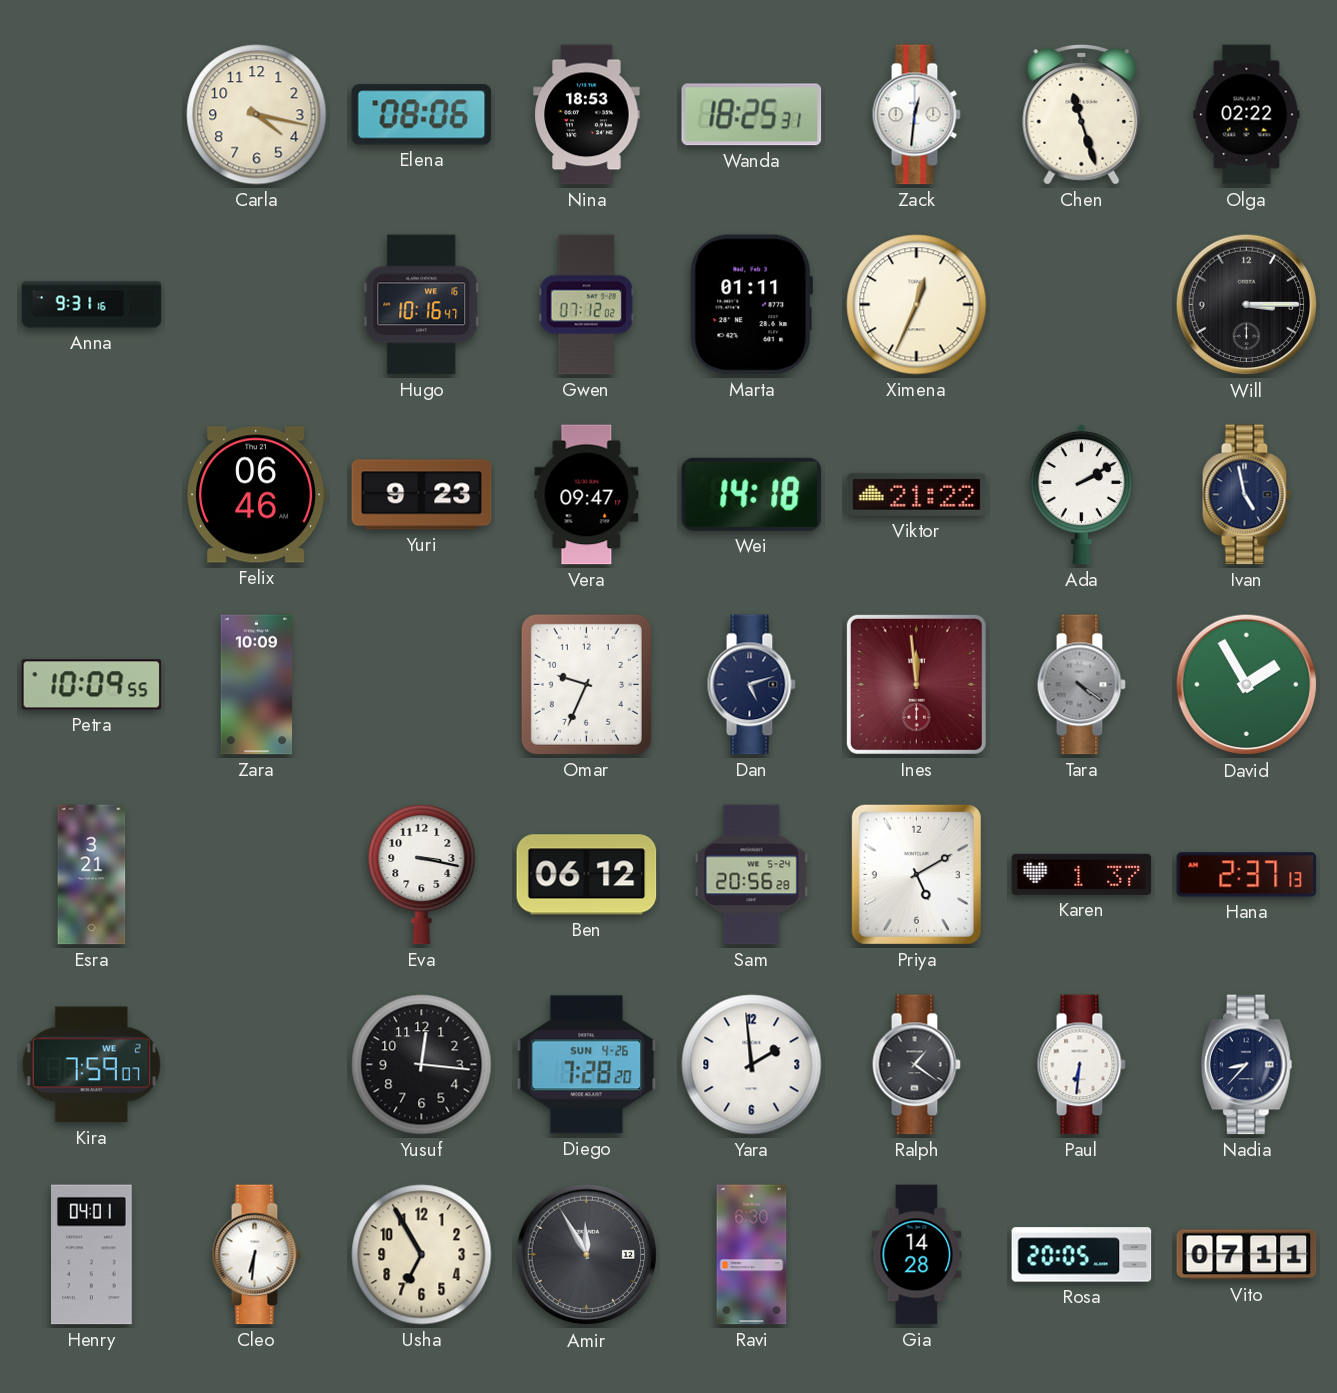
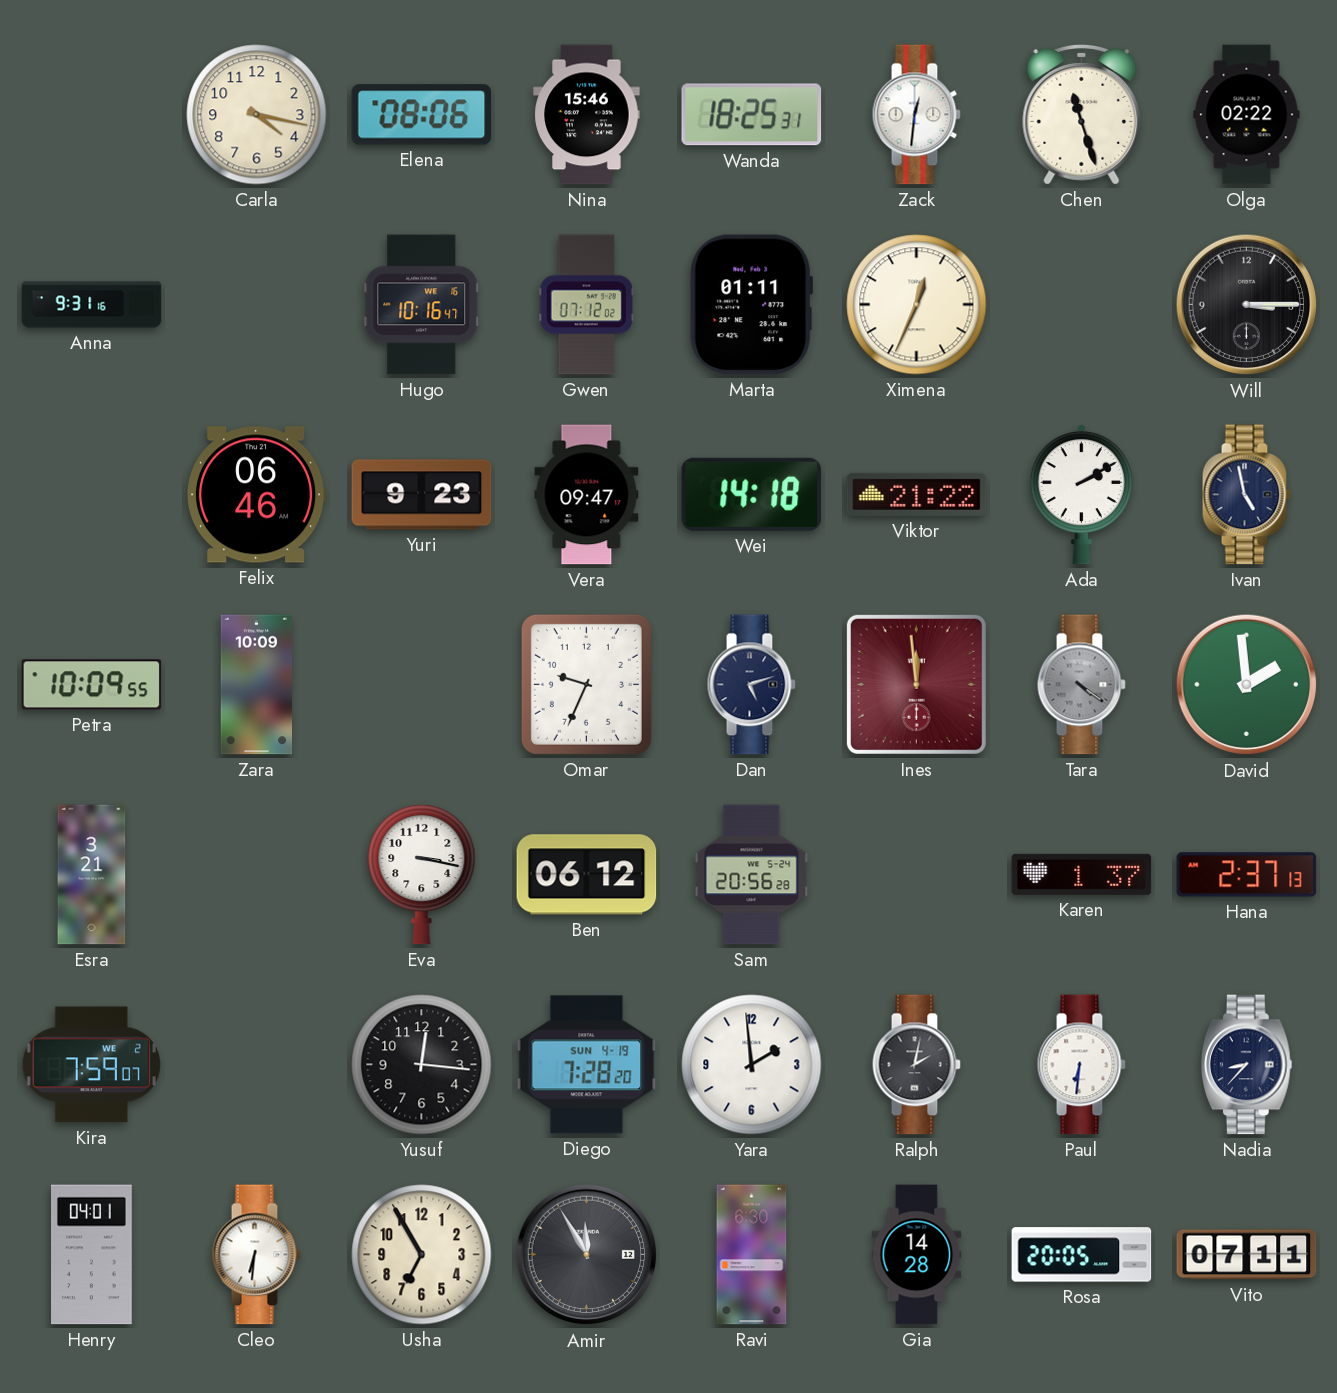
Nina: 18:53 -> 15:46
David: 1:55 -> 1:59
Priya: 5:10 -> none
Diego date: SUN 4-26 -> SUN 4-19
Ralph: 1:21 -> 2:02
